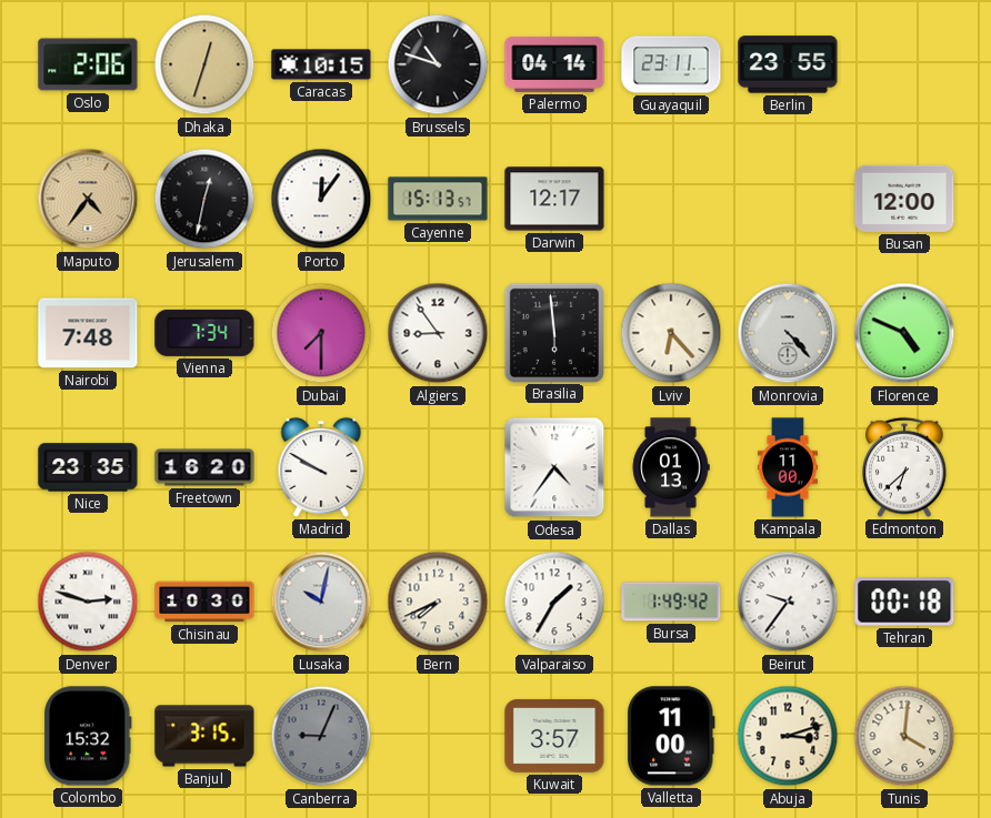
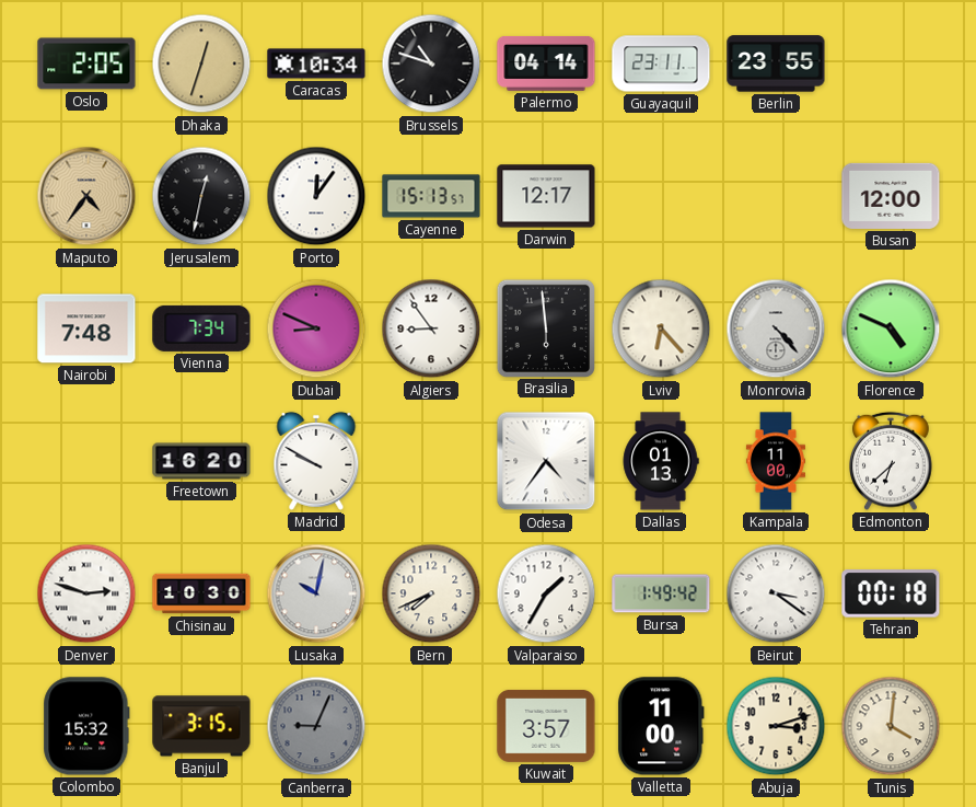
Oslo: 2:06 -> 2:05
Caracas: 10:15 -> 10:34
Dubai: 7:30 -> 8:49
Nice: 23:35 -> none
Beirut: 9:36 -> 3:21
